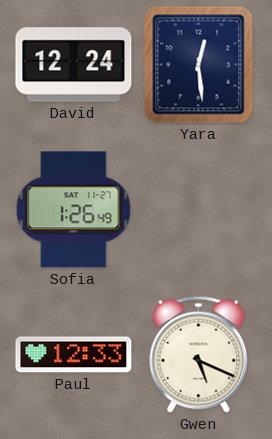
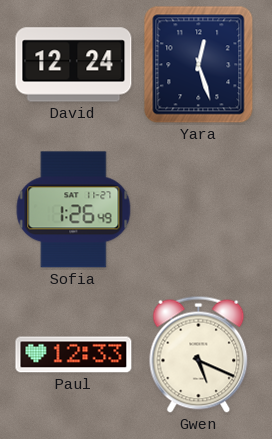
Yara: 12:29 -> 12:27
